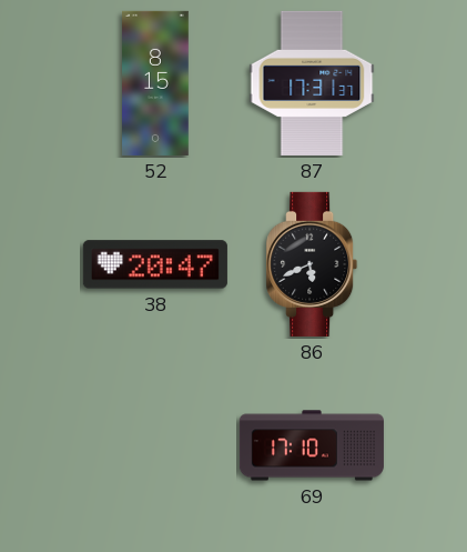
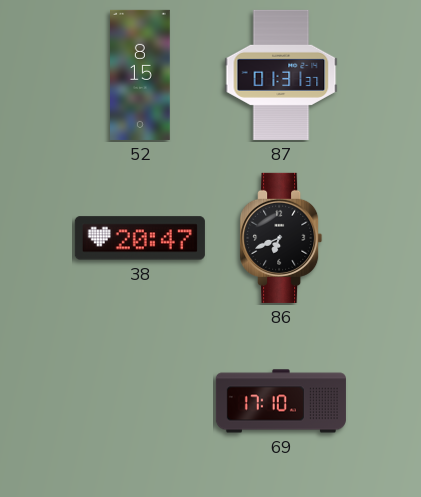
87: 17:31 -> 01:31
86: 5:41 -> 6:41
